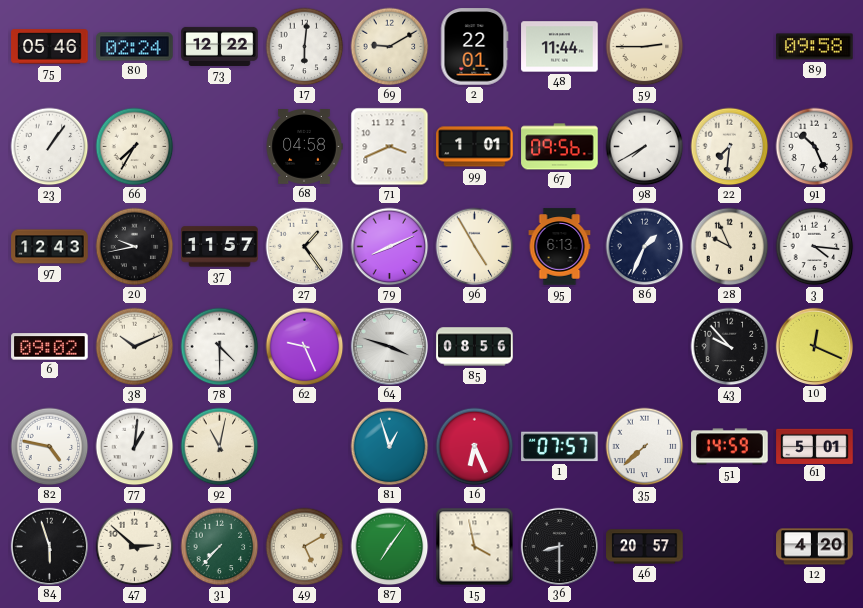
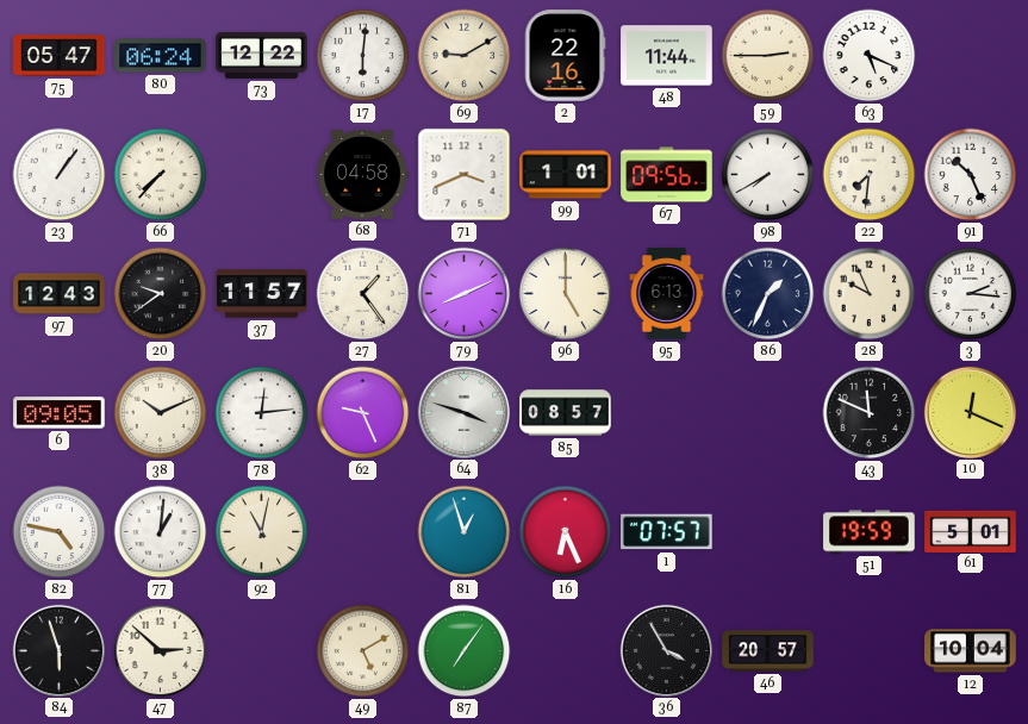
75: 05:46 -> 05:47
80: 02:24 -> 06:24
2: 22:01 -> 22:16
63: none -> 5:19
89: 09:58 -> none
66: 7:35 -> 7:37
20: 9:43 -> 9:39
96: 4:55 -> 5:00
3: 4:16 -> 2:16
6: 09:02 -> 09:05
78: 4:30 -> 12:14
85: 08:56 -> 08:57
43: 9:53 -> 11:49
35: 7:38 -> none
51: 14:59 -> 19:59
31: 7:37 -> none
15: 3:58 -> none
36: 8:30 -> 3:55
12: 4:20 -> 10:04
